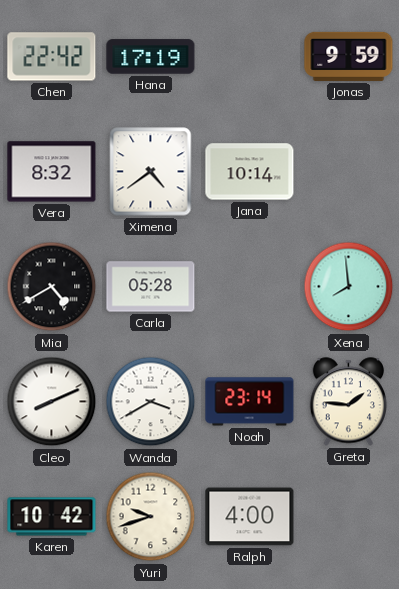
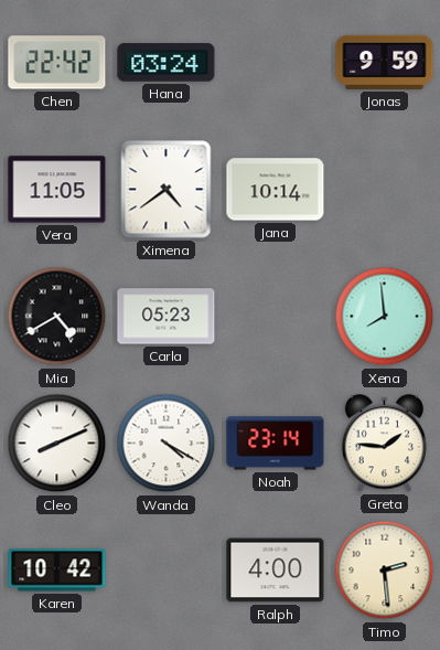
Hana: 17:19 -> 03:24
Vera: 8:32 -> 11:05
Carla: 05:28 -> 05:23
Wanda: 3:40 -> 4:20
Yuri: 9:42 -> none
Timo: none -> 2:29
